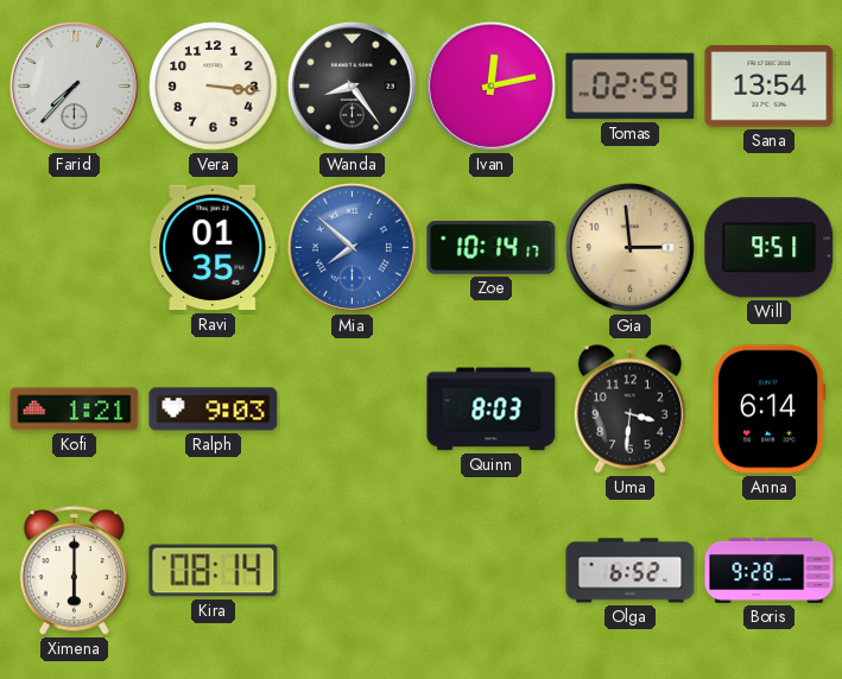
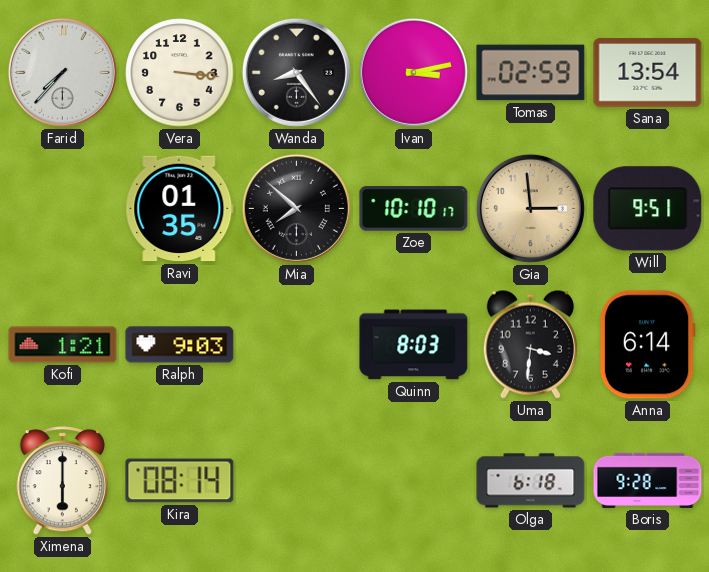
Ivan: 12:13 -> 3:13
Mia dial: blue -> black
Zoe: 10:14 -> 10:10
Olga: 6:52 -> 6:18
